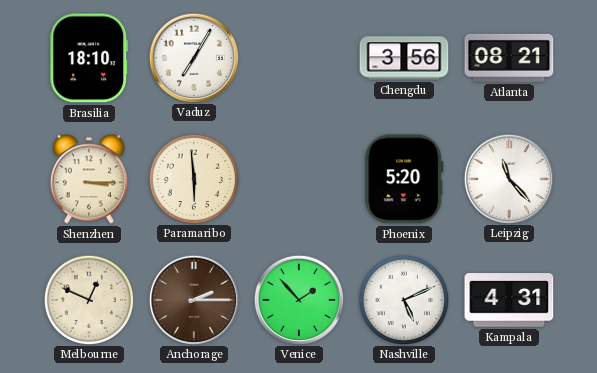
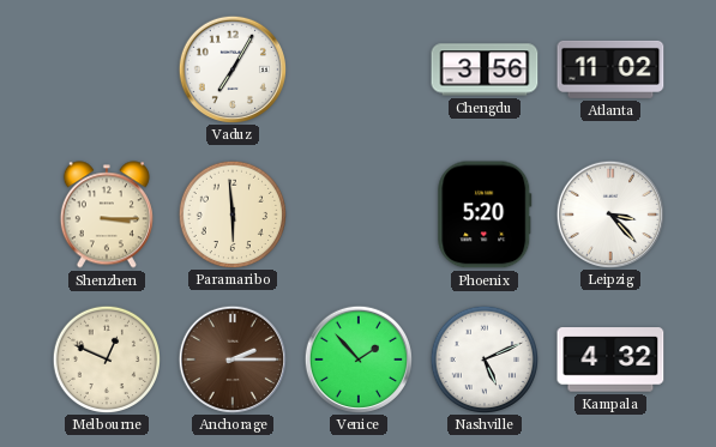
Brasilia: 18:10 -> none
Atlanta: 08:21 -> 11:02
Leipzig: 11:23 -> 3:23
Kampala: 4:31 -> 4:32
